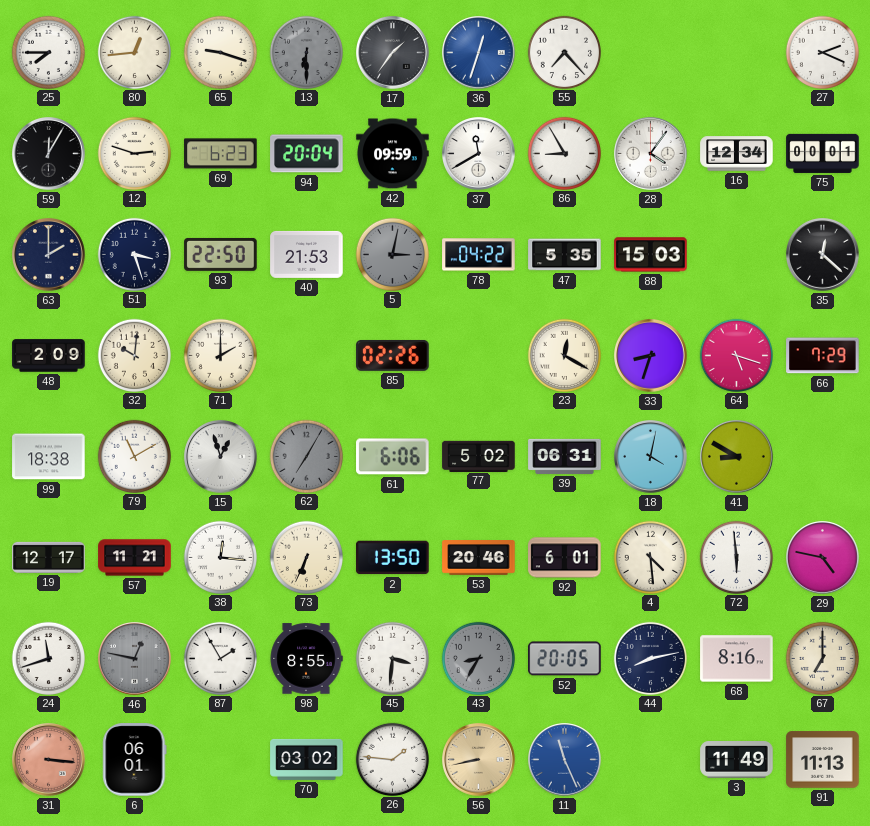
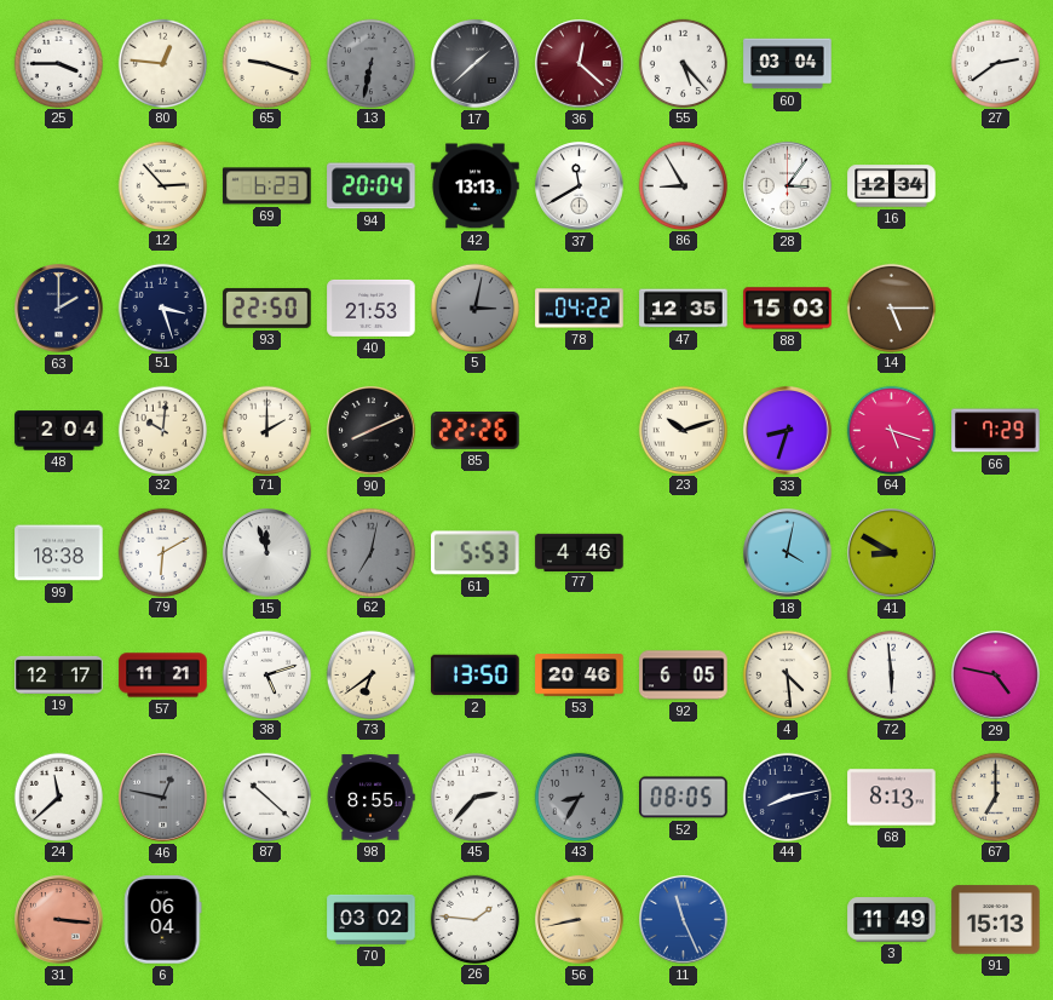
25: 7:45 -> 3:45
80: 12:44 -> 12:46
13: 6:30 -> 6:32
17: 1:36 -> 1:38
36: 12:33 -> 12:22
36 dial: blue -> burgundy
55: 7:23 -> 5:23
60: none -> 03:04
27: 2:19 -> 2:39
59: 12:05 -> none
12: 2:48 -> 2:53
42: 09:59 -> 13:13
28: 4:06 -> 3:06
75: 00:01 -> none
47: 5:35 -> 12:35
14: none -> 5:15
35: 12:22 -> none
48: 2:09 -> 2:04
90: none -> 8:11
85: 02:26 -> 22:26
23: 12:20 -> 10:12
79: 11:10 -> 6:10
15: 12:57 -> 11:57
62: 7:05 -> 7:02
61: 6:06 -> 5:53
77: 5:02 -> 4:46
39: 06:31 -> none
38: 12:16 -> 5:12
73: 6:34 -> 6:39
92: 6:01 -> 6:05
24: 11:42 -> 11:38
87: 1:55 -> 10:22
45: 3:31 -> 2:37
52: 20:05 -> 08:05
68: 8:16 -> 8:13
6: 06:01 -> 06:04
91: 11:13 -> 15:13
